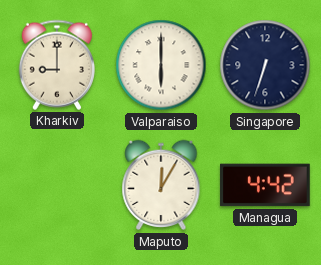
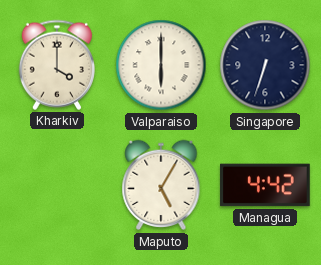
Kharkiv: 9:00 -> 4:00
Maputo: 12:05 -> 5:05
